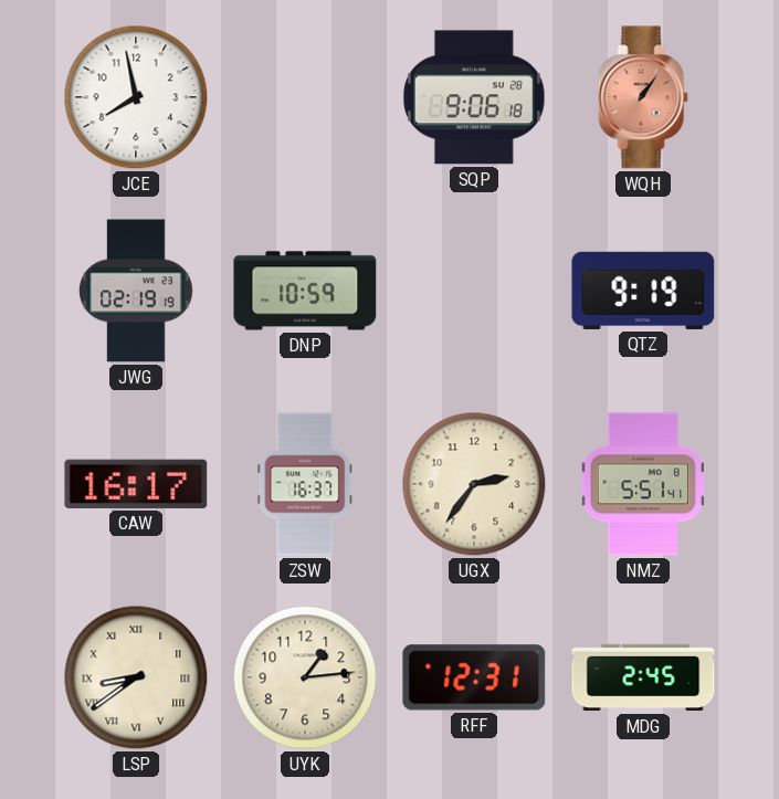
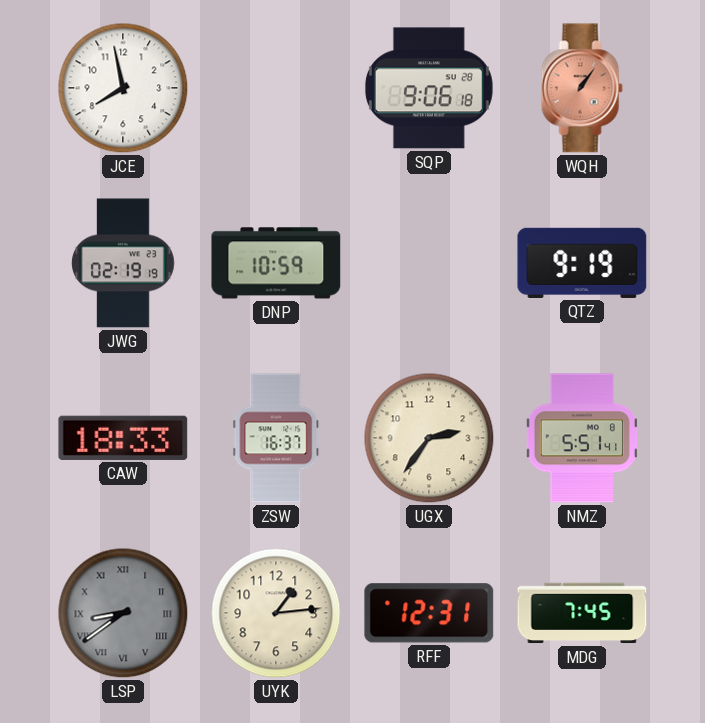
CAW: 16:17 -> 18:33
LSP dial: cream -> grey
MDG: 2:45 -> 7:45
